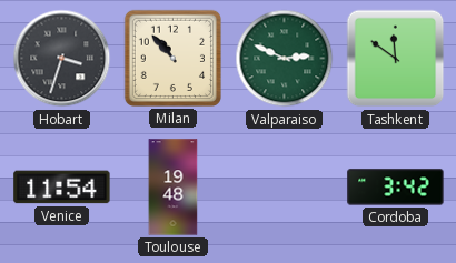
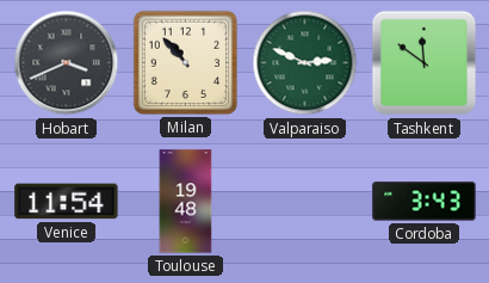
Hobart: 3:33 -> 3:41
Cordoba: 3:42 -> 3:43
